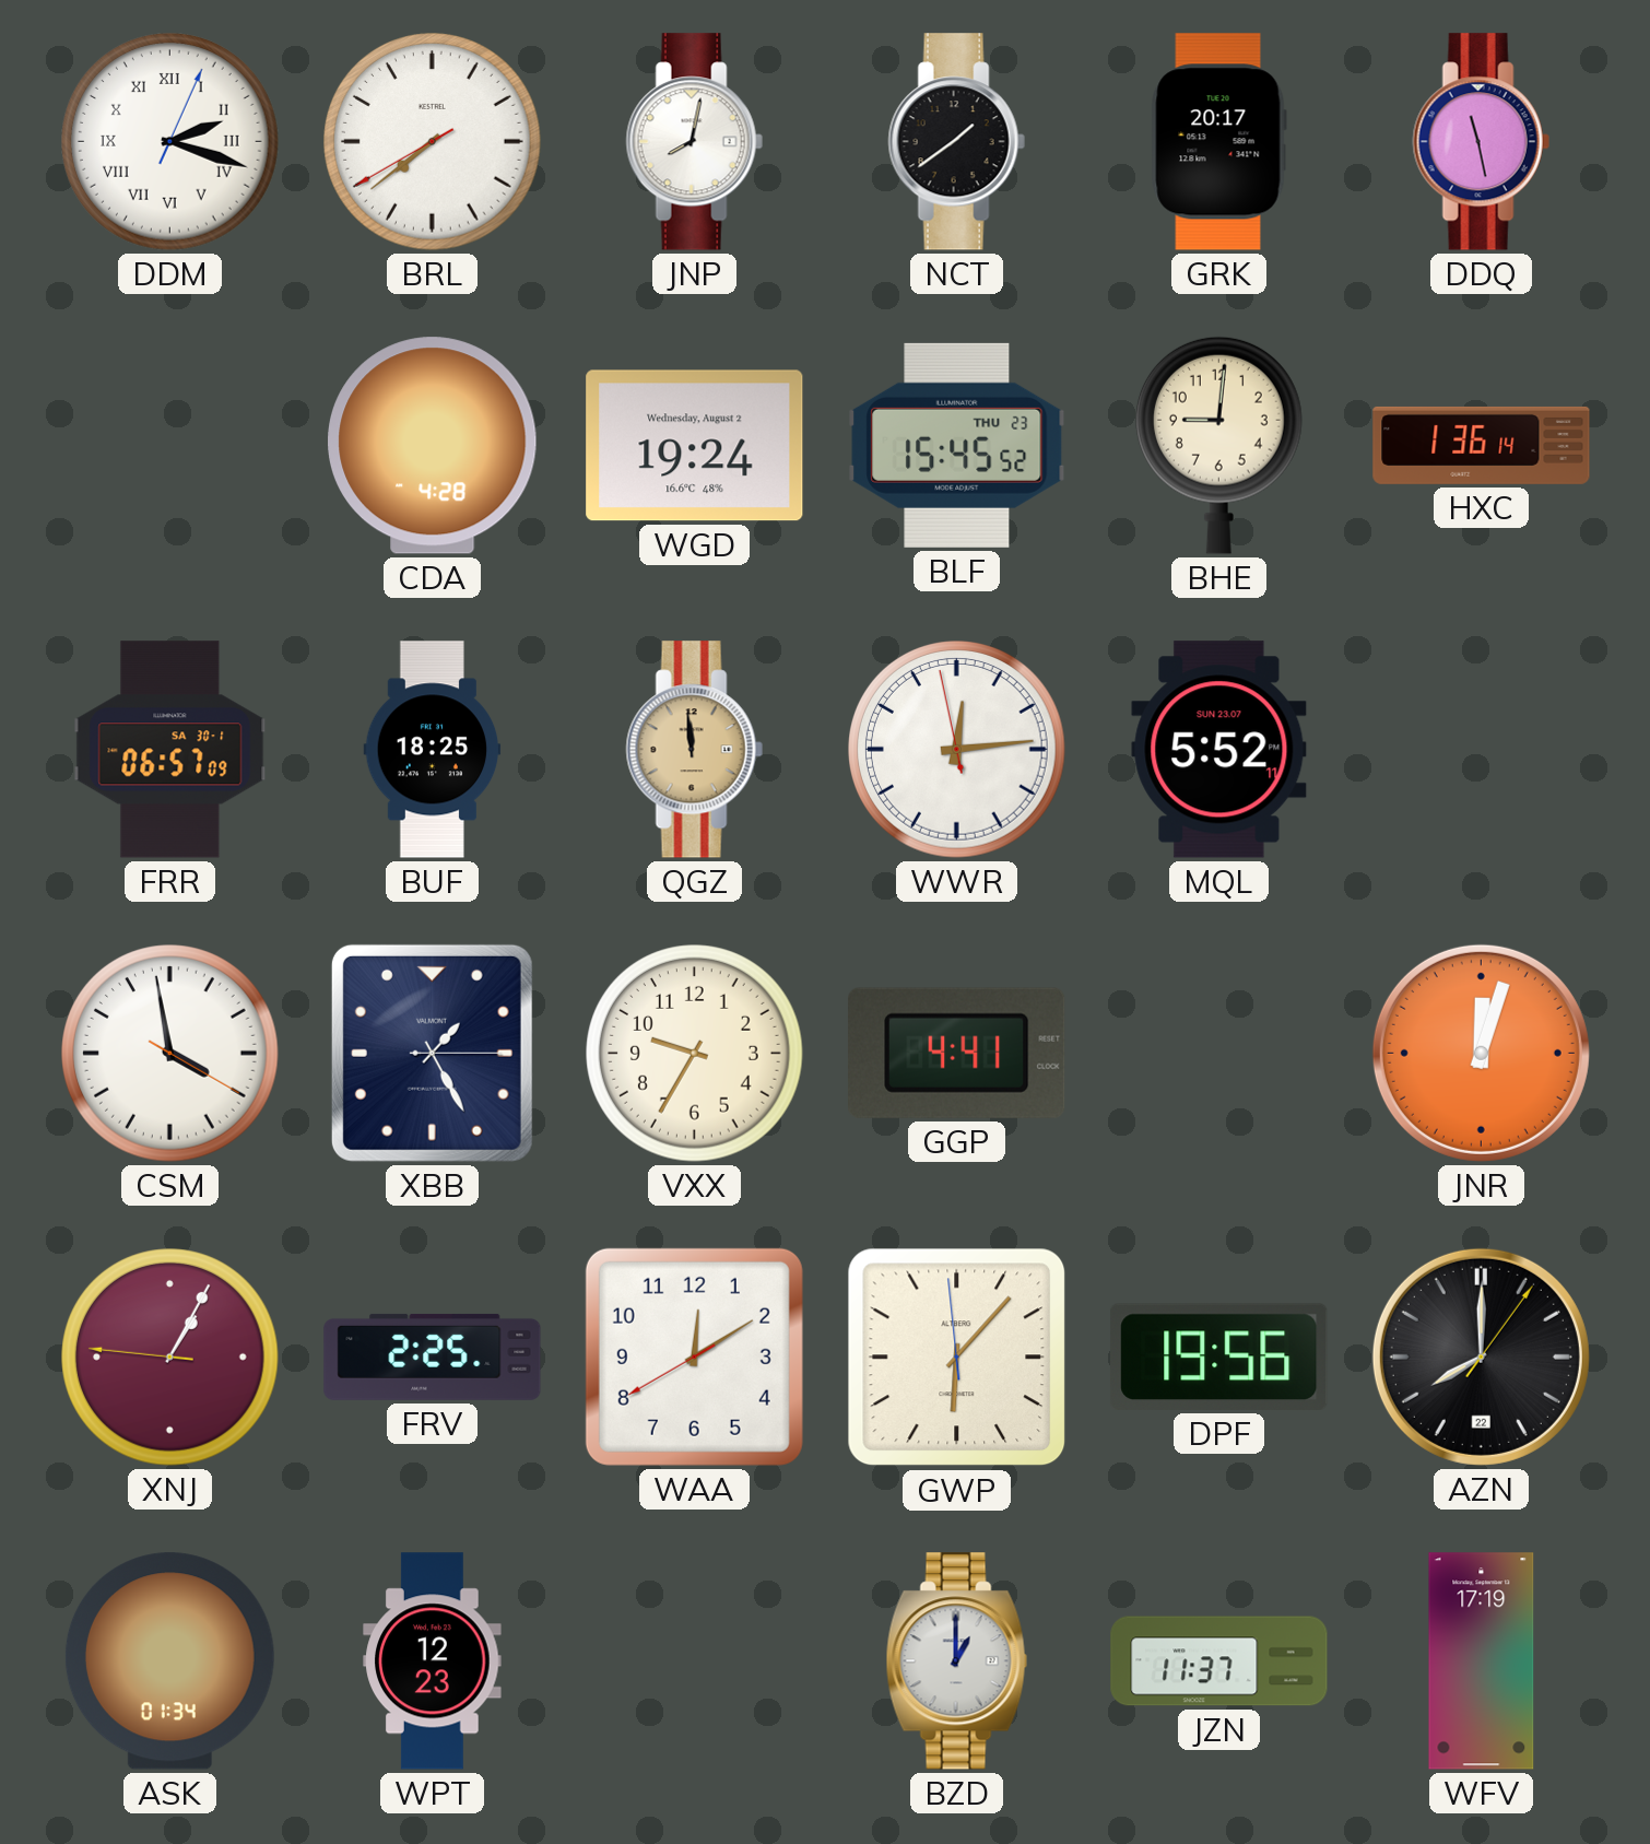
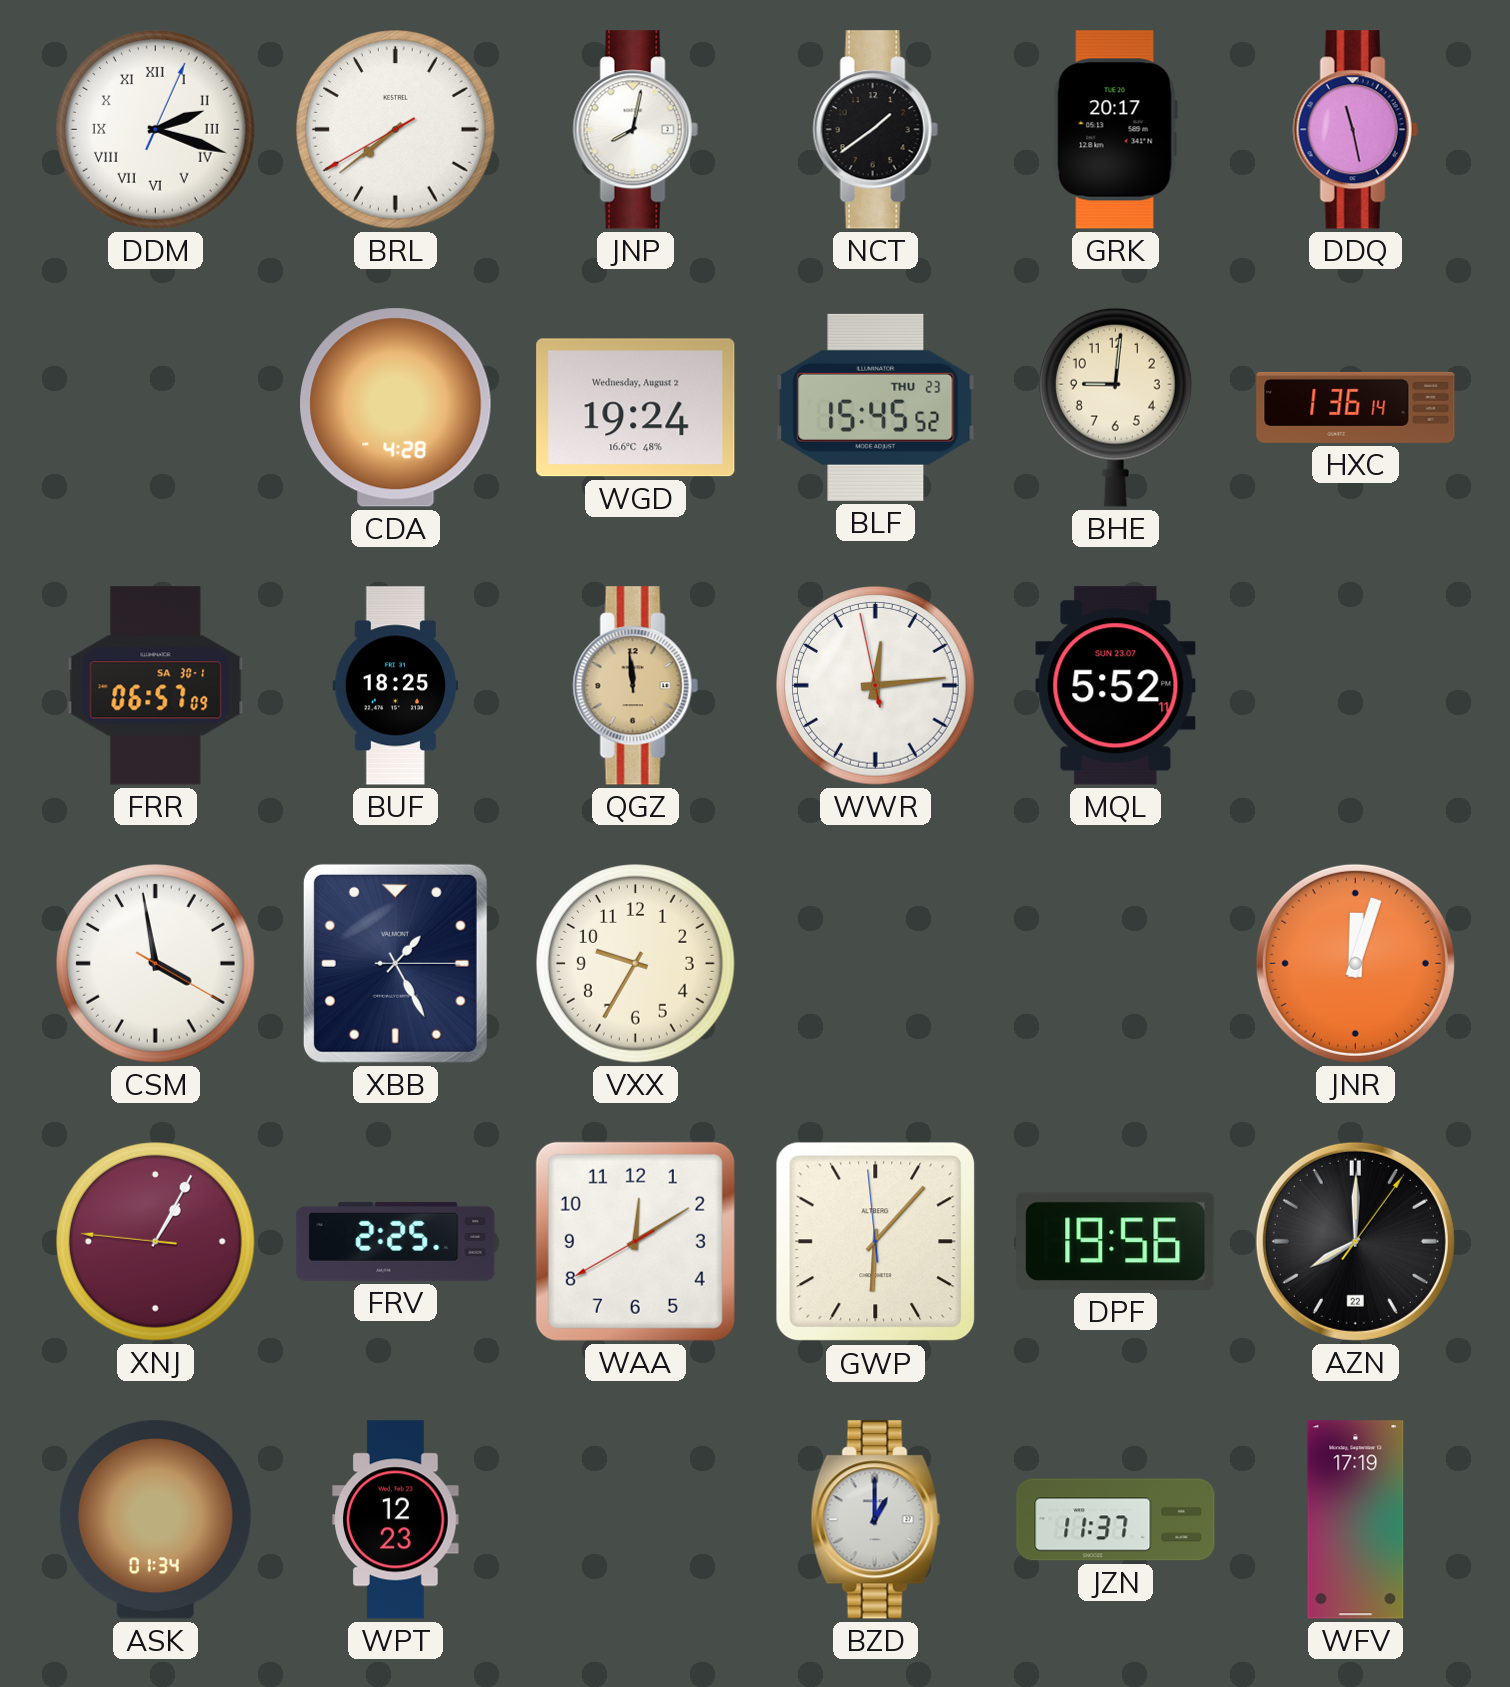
GGP: 4:41 -> none
